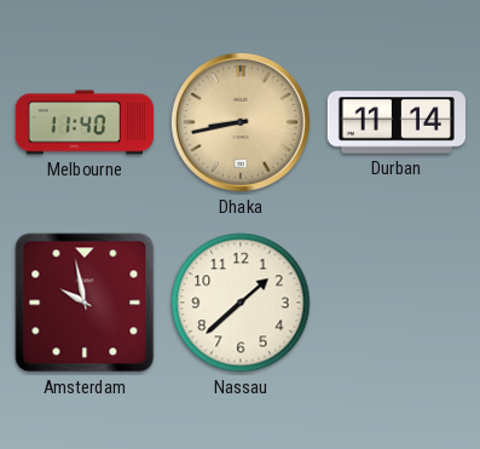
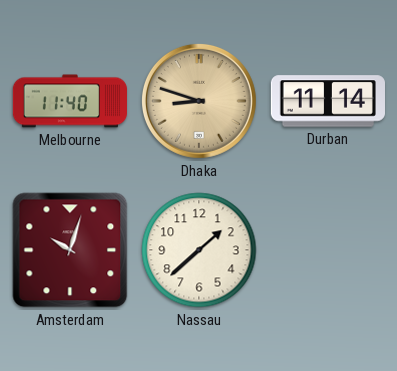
Dhaka: 8:43 -> 8:48
Amsterdam: 9:58 -> 10:03
